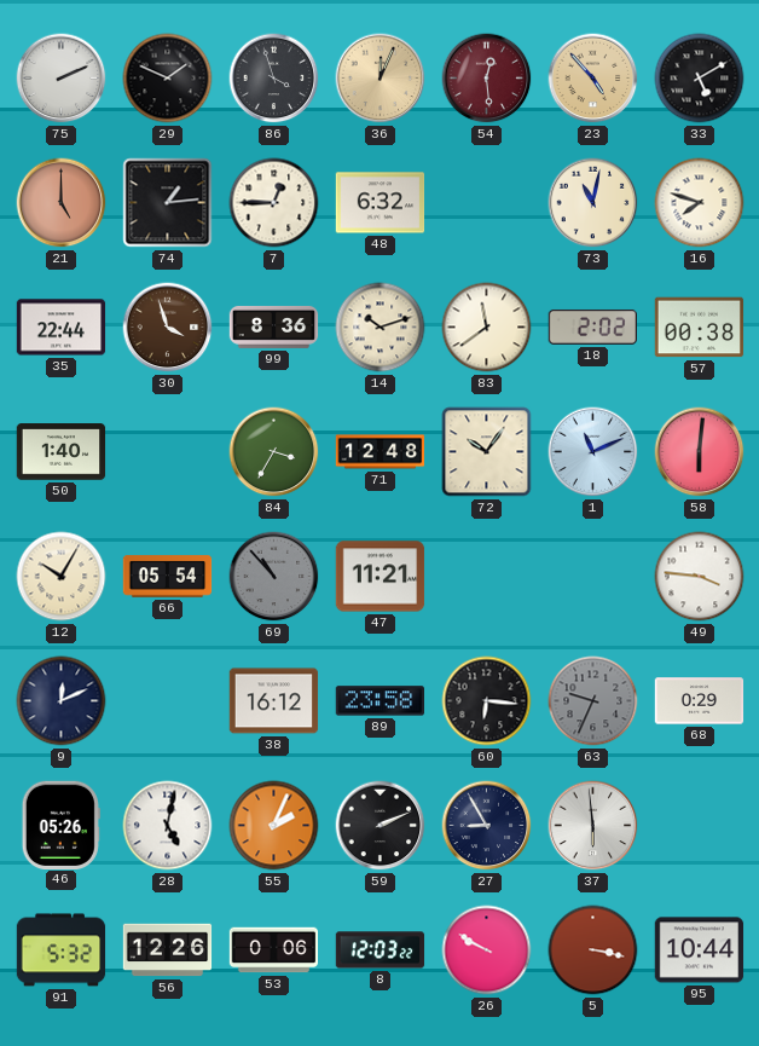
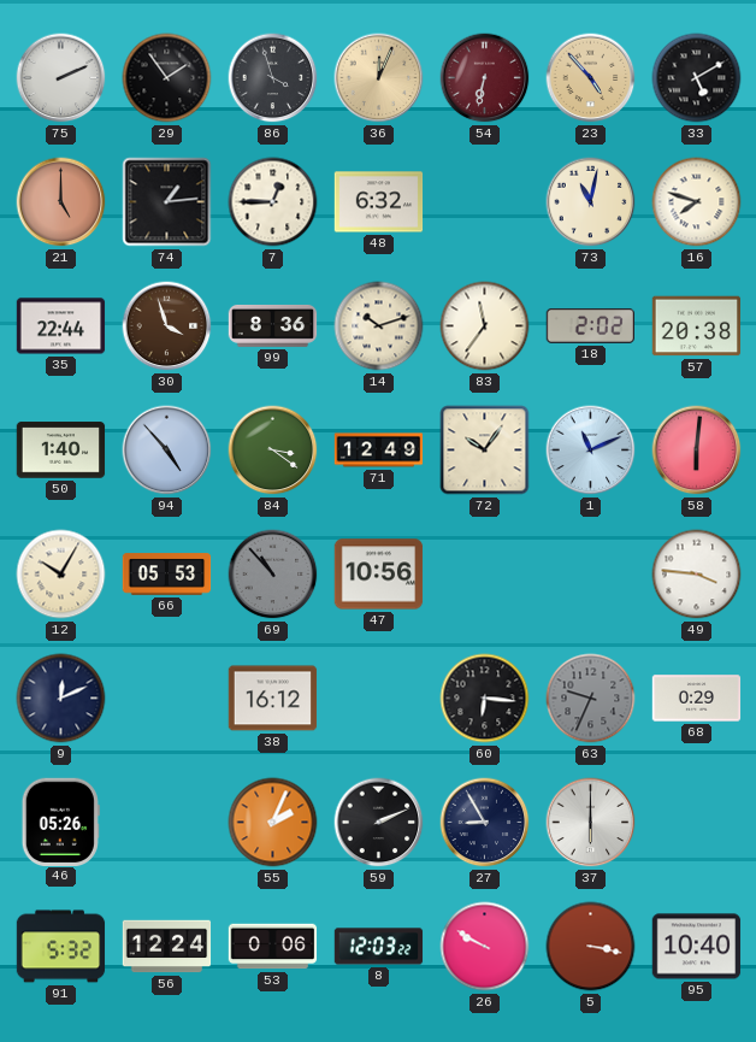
29: 1:49 -> 1:54
54: 12:29 -> 6:32
83: 11:39 -> 11:36
57: 00:38 -> 20:38
94: none -> 4:53
84: 3:35 -> 3:21
71: 12:48 -> 12:49
66: 05:54 -> 05:53
47: 11:21 -> 10:56
89: 23:58 -> none
28: 5:02 -> none
37: 5:59 -> 6:00
56: 12:26 -> 12:24
95: 10:44 -> 10:40
